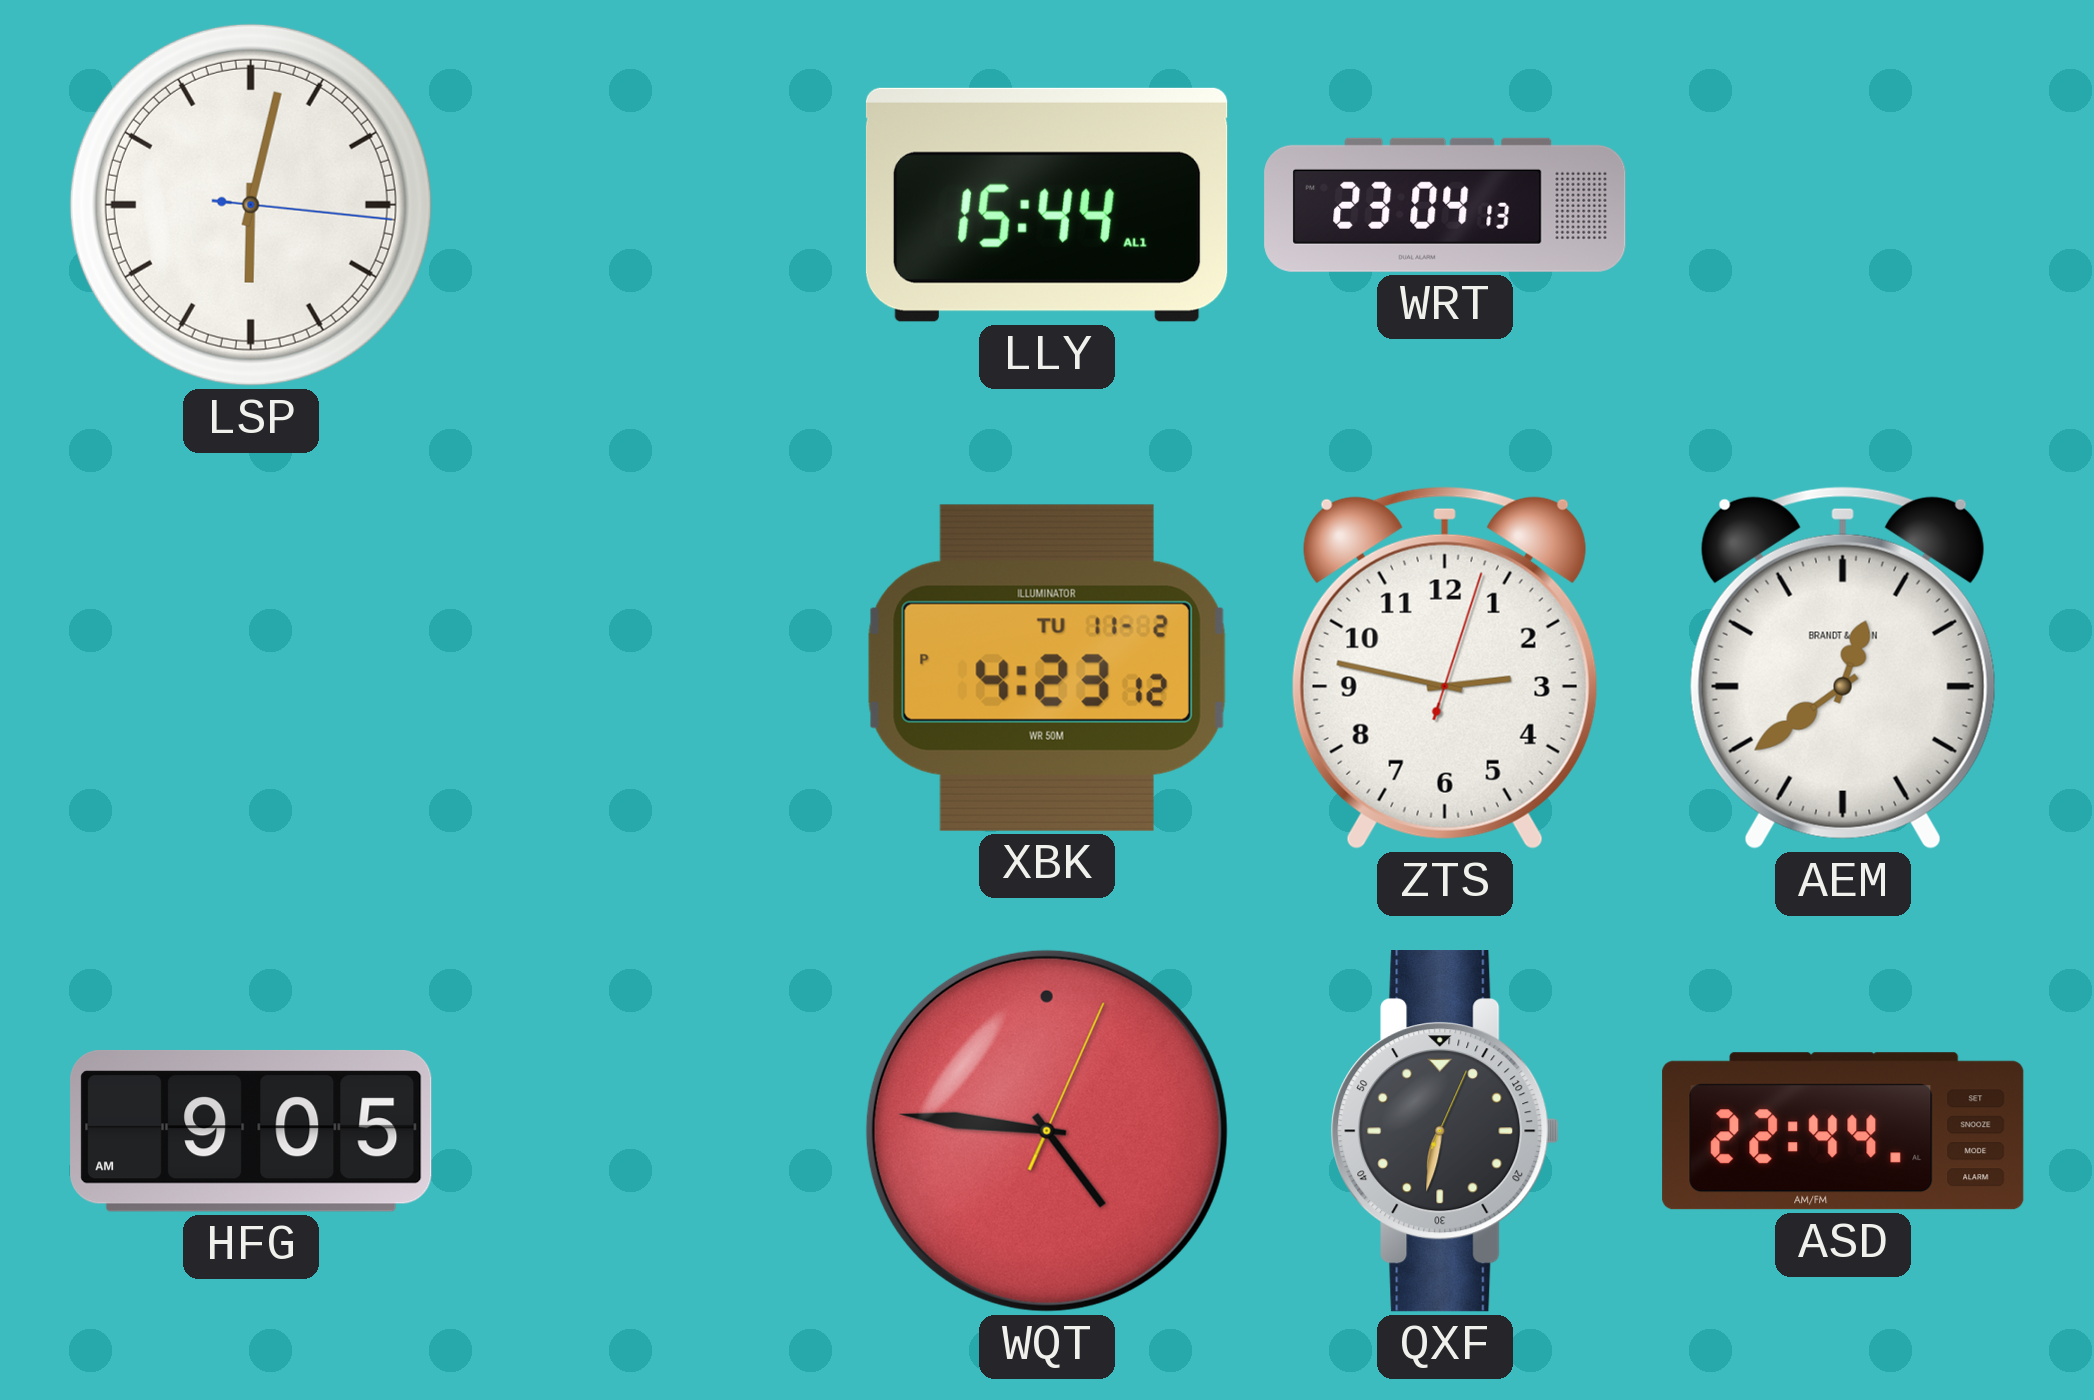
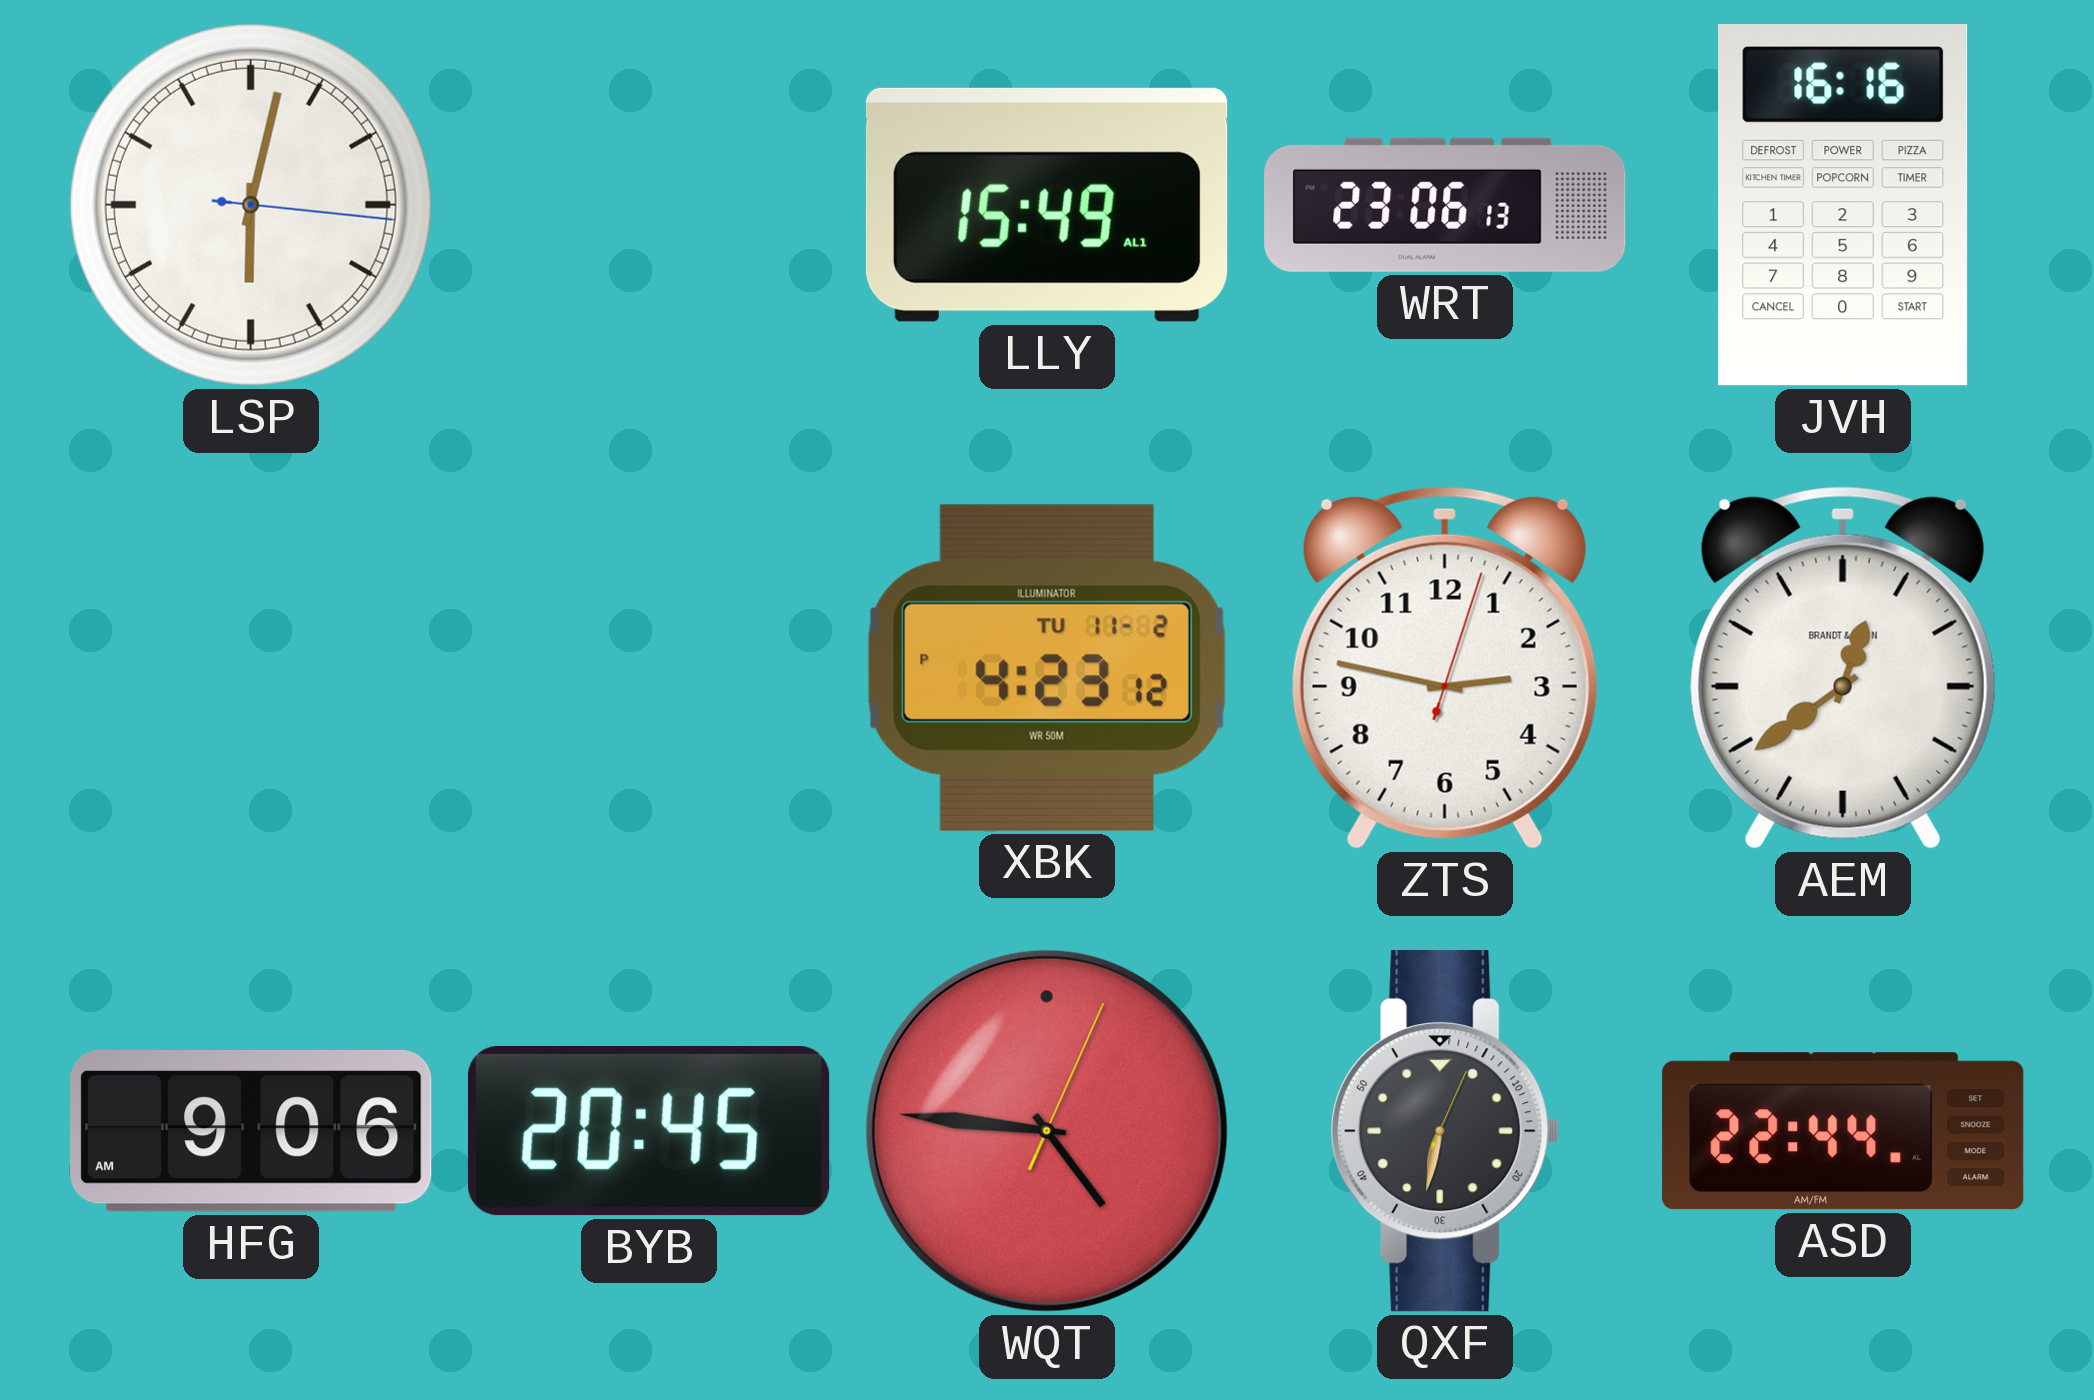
LLY: 15:44 -> 15:49
WRT: 23:04 -> 23:06
JVH: none -> 16:16
HFG: 9:05 -> 9:06
BYB: none -> 20:45
